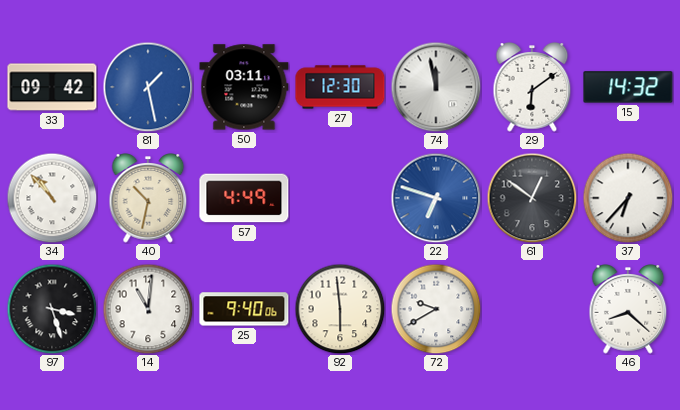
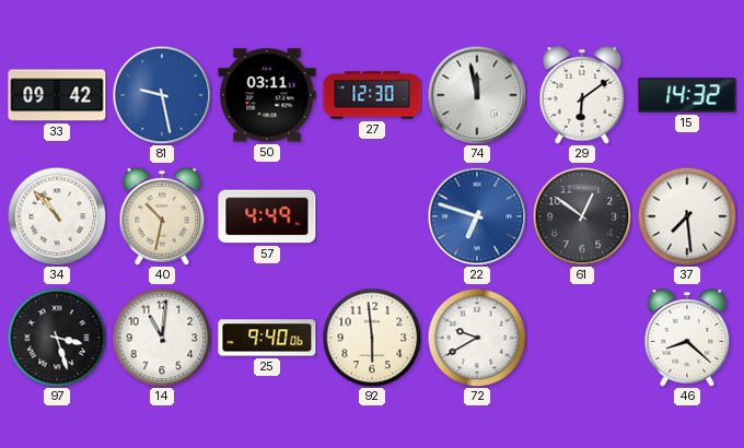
81: 1:28 -> 9:28
37: 6:37 -> 7:29
